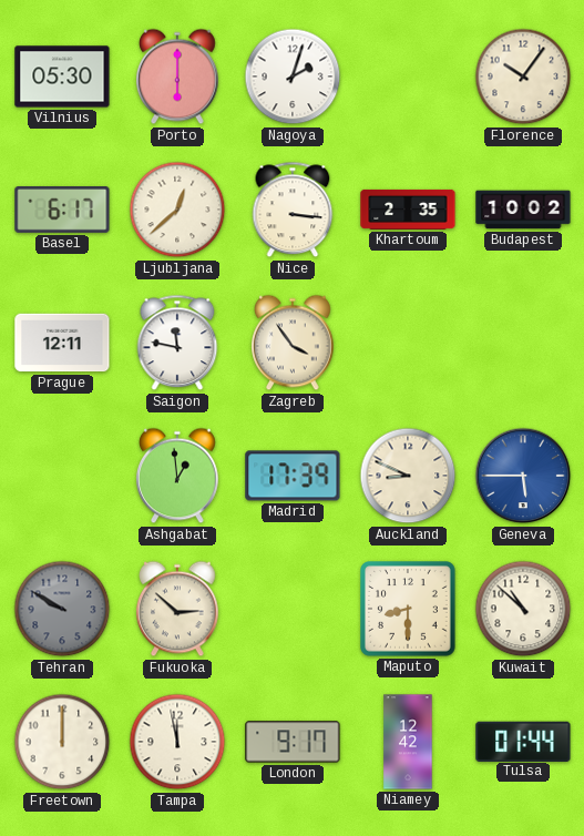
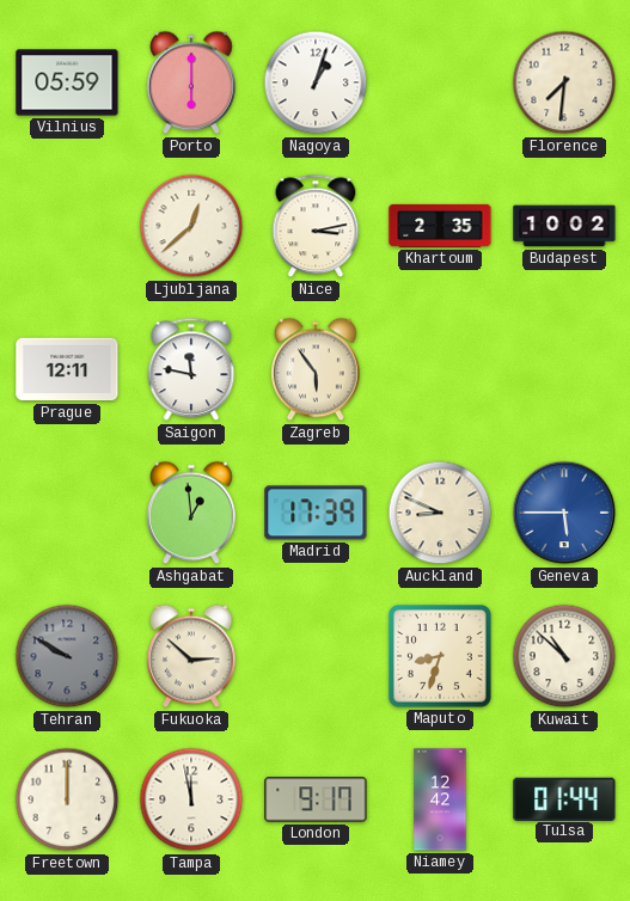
Vilnius: 05:30 -> 05:59
Nagoya: 2:03 -> 1:03
Florence: 10:06 -> 7:31
Basel: 6:17 -> none
Nice: 3:16 -> 3:13
Zagreb: 3:54 -> 5:54
Maputo: 8:30 -> 8:33
